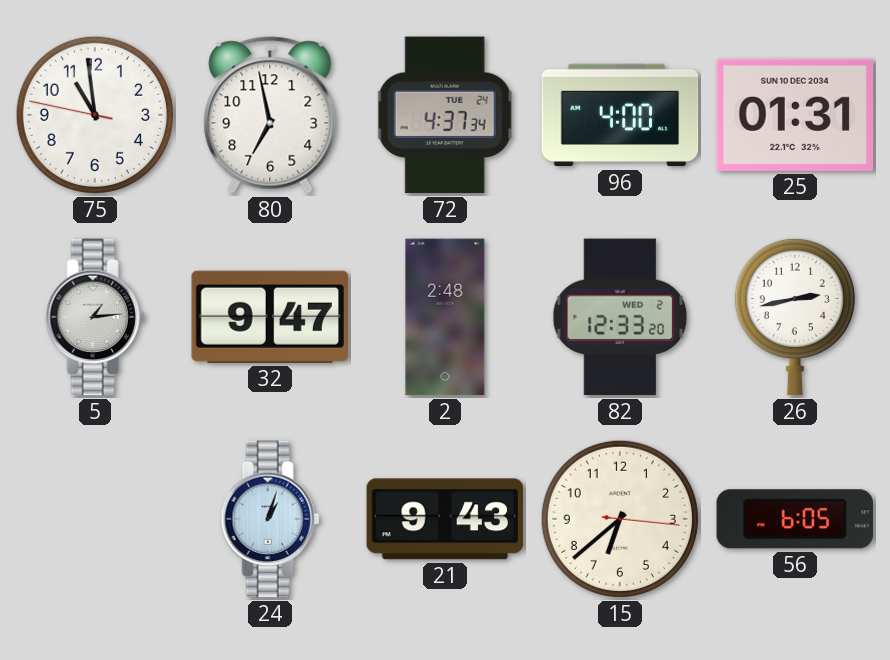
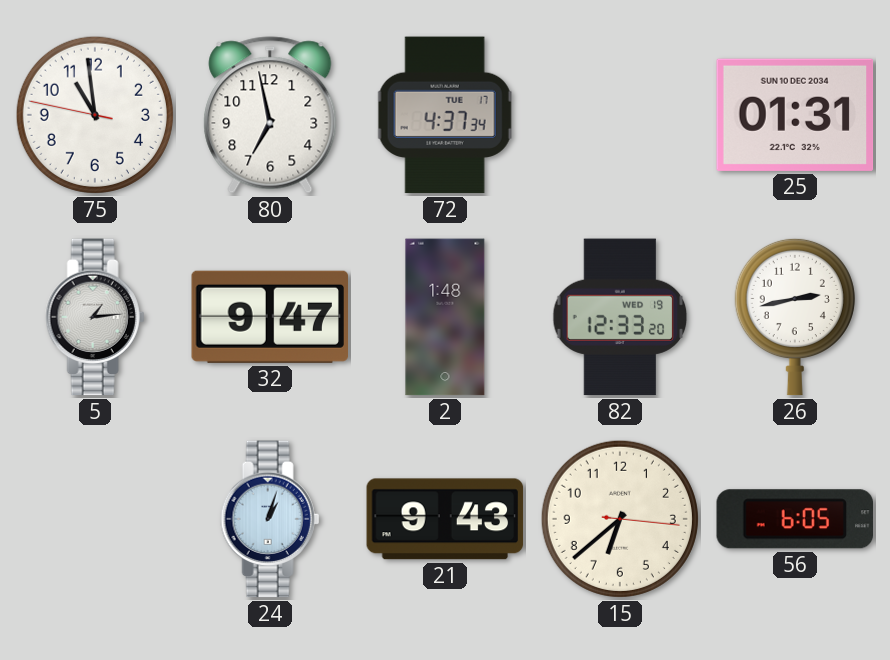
72 date: TUE 24 -> TUE 17
96: 4:00 -> none
2: 2:48 -> 1:48
82 date: WED 2 -> WED 19
